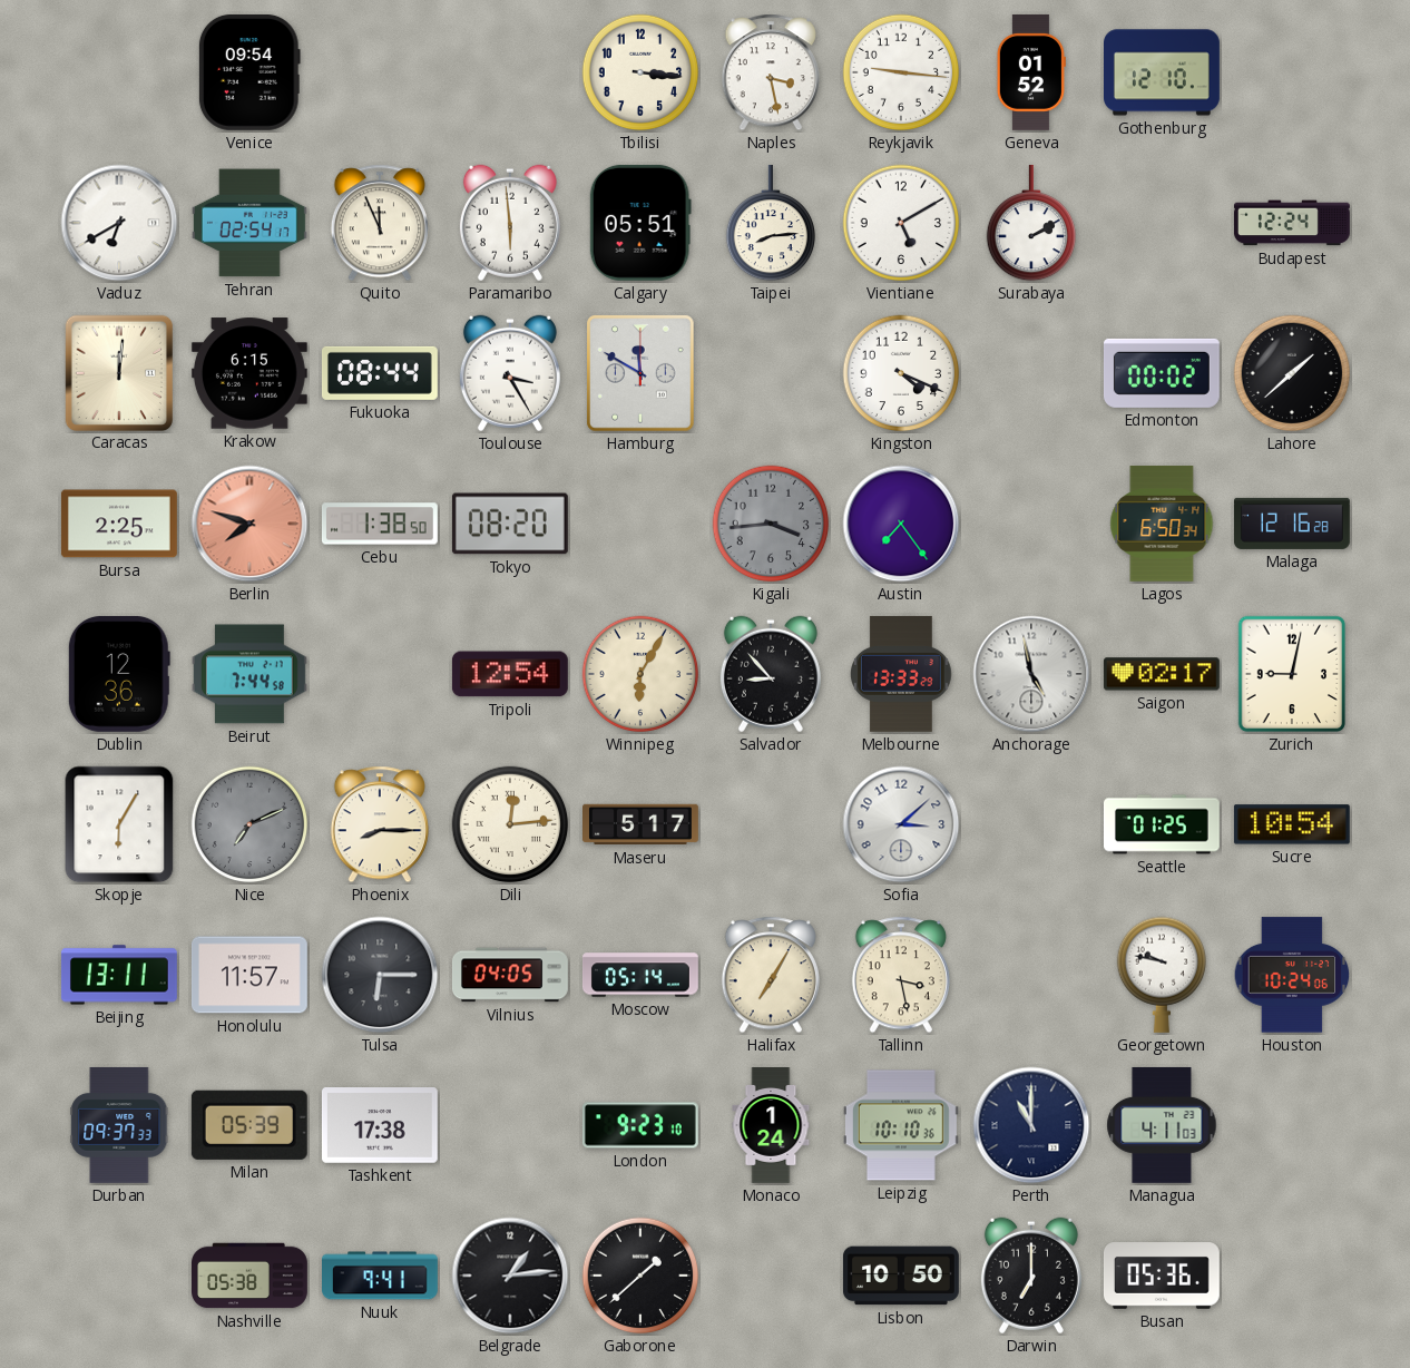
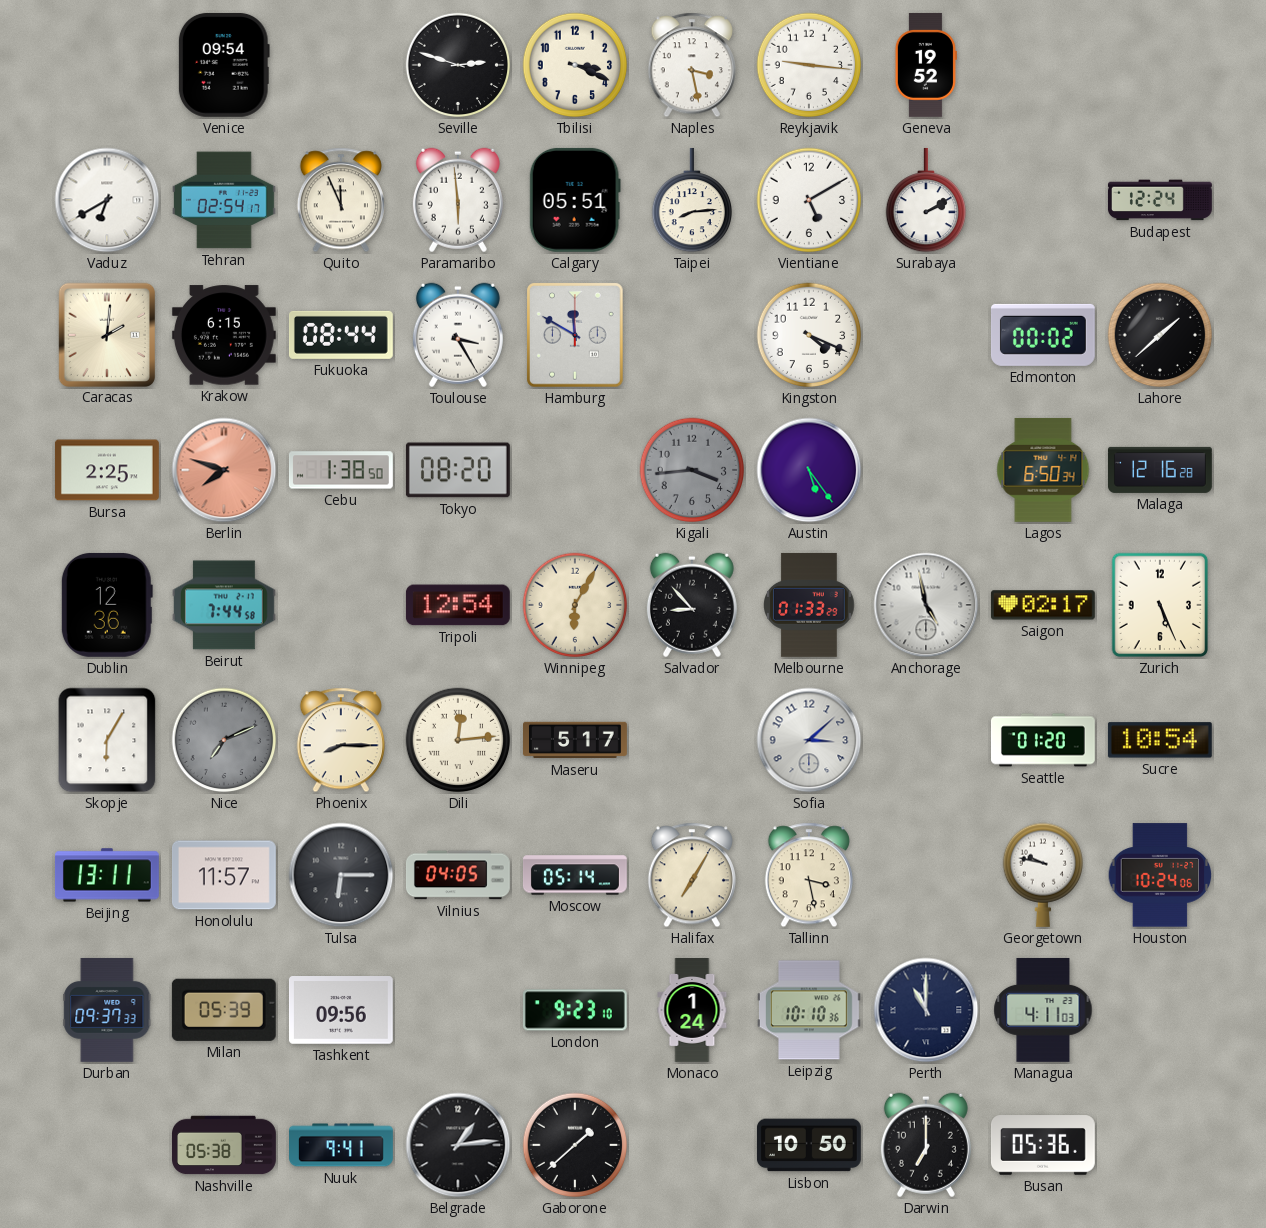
Seville: none -> 2:48
Tbilisi: 3:16 -> 3:19
Geneva: 01:52 -> 19:52
Gothenburg: 12:10 -> none
Caracas: 12:01 -> 2:01
Austin: 7:24 -> 5:24
Melbourne: 13:33 -> 01:33
Zurich: 9:02 -> 5:26
Seattle: 01:25 -> 01:20
Tashkent: 17:38 -> 09:56
